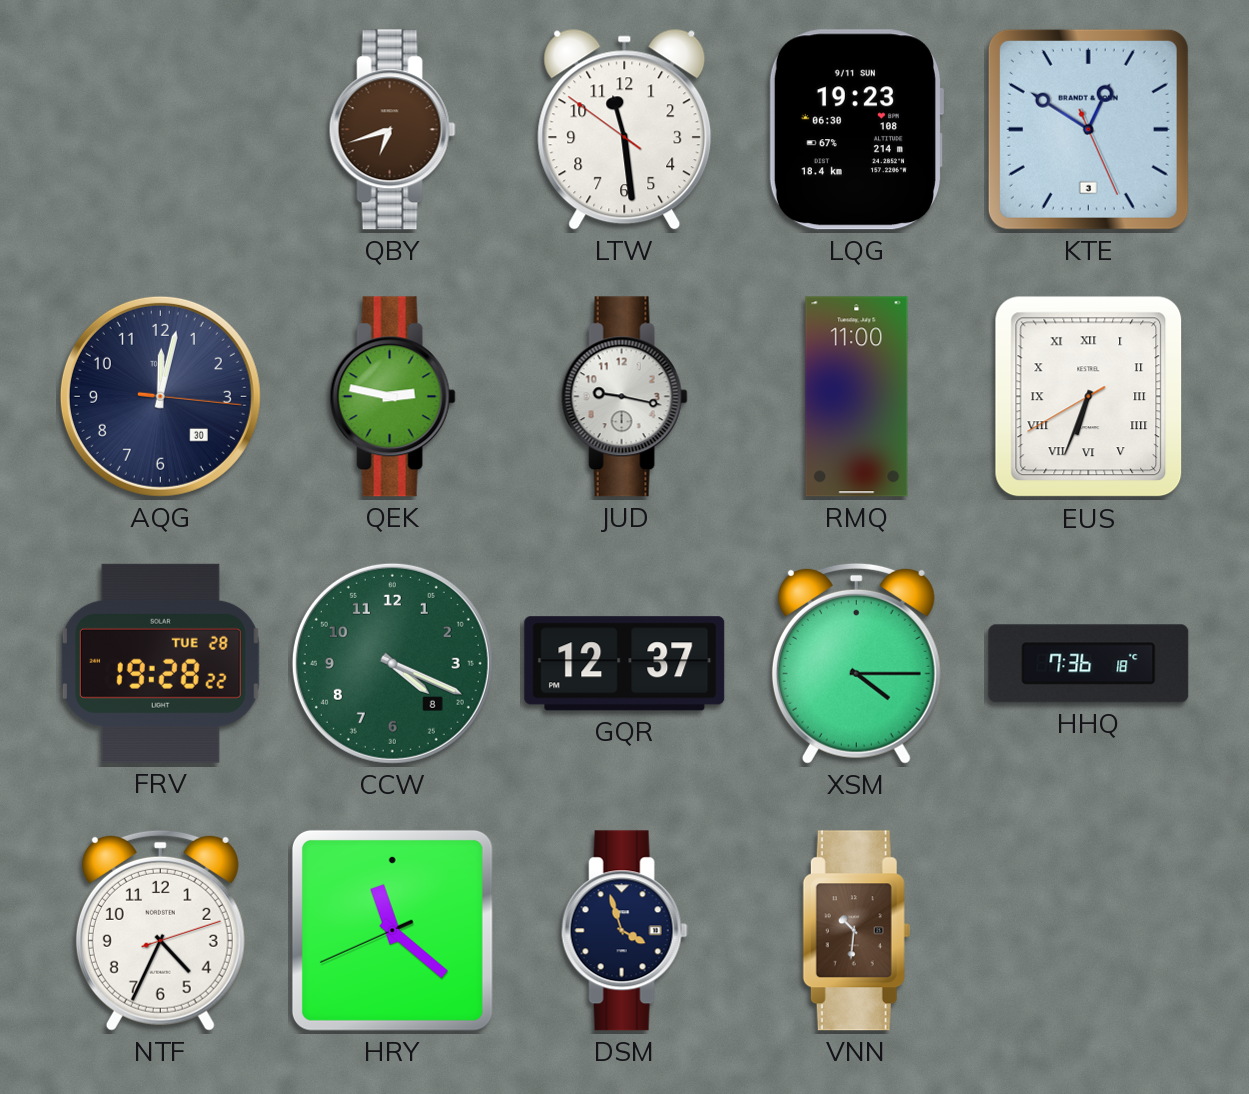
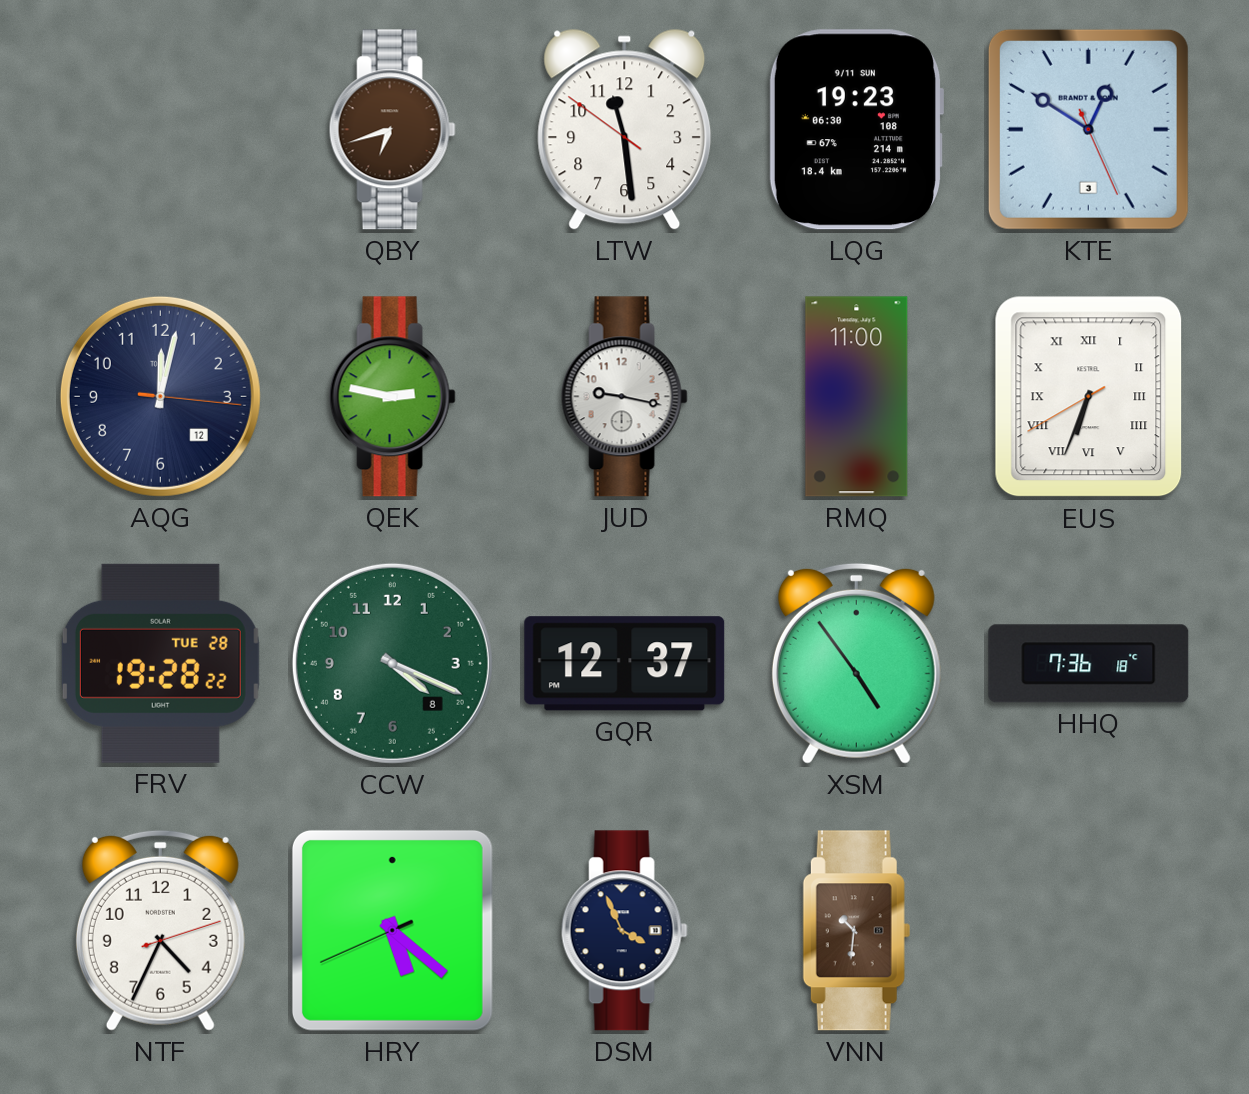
AQG date: 30 -> 12
XSM: 4:15 -> 4:54
HRY: 11:21 -> 5:21
DSM: 3:57 -> 3:56
